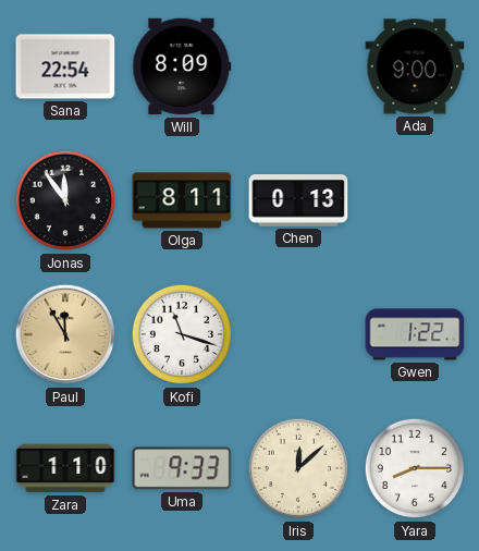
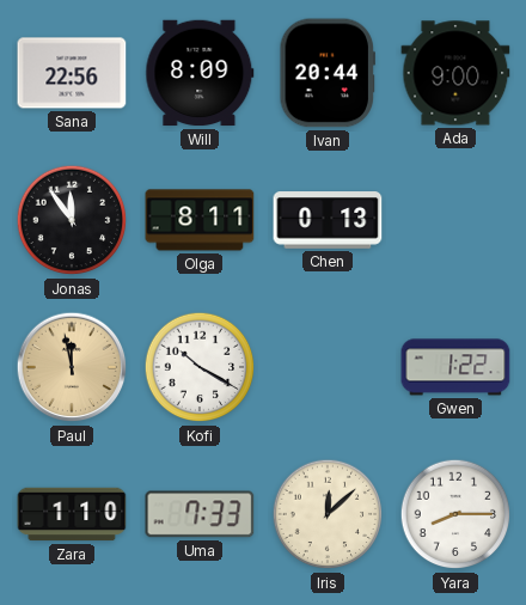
Sana: 22:54 -> 22:56
Ivan: none -> 20:44
Paul: 11:55 -> 11:58
Kofi: 11:18 -> 10:20
Uma: 9:33 -> 7:33
